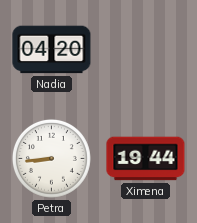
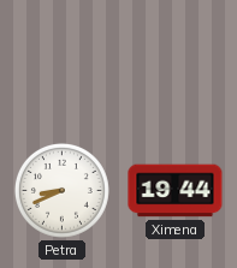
Nadia: 04:20 -> none
Petra: 8:44 -> 8:41
